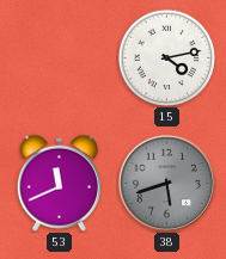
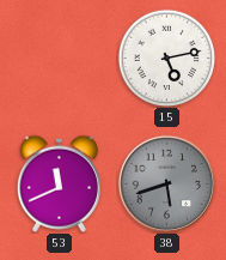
15: 4:13 -> 5:13
